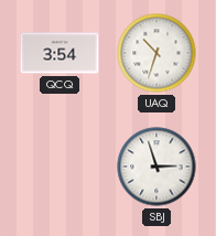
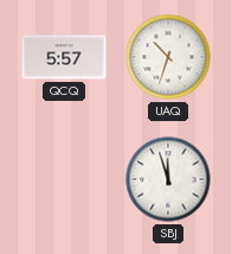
QCQ: 3:54 -> 5:57
SBJ: 2:57 -> 11:57
